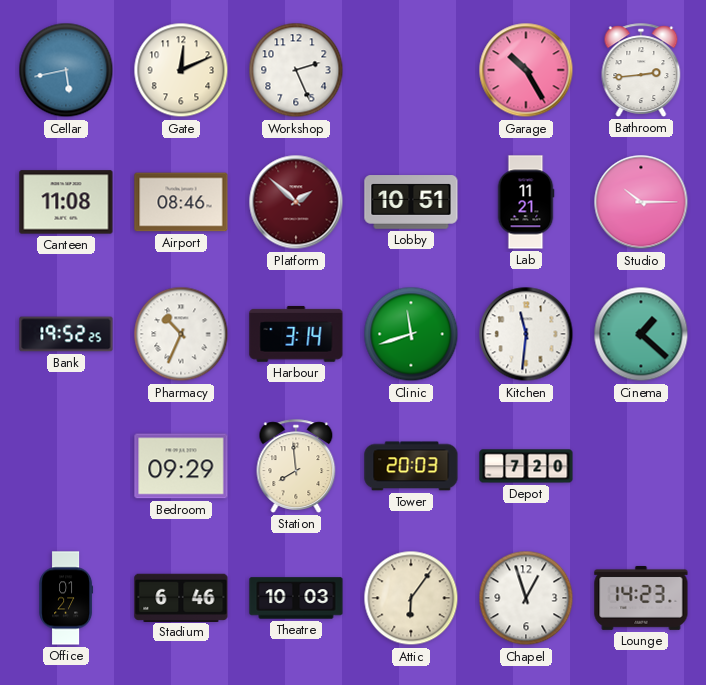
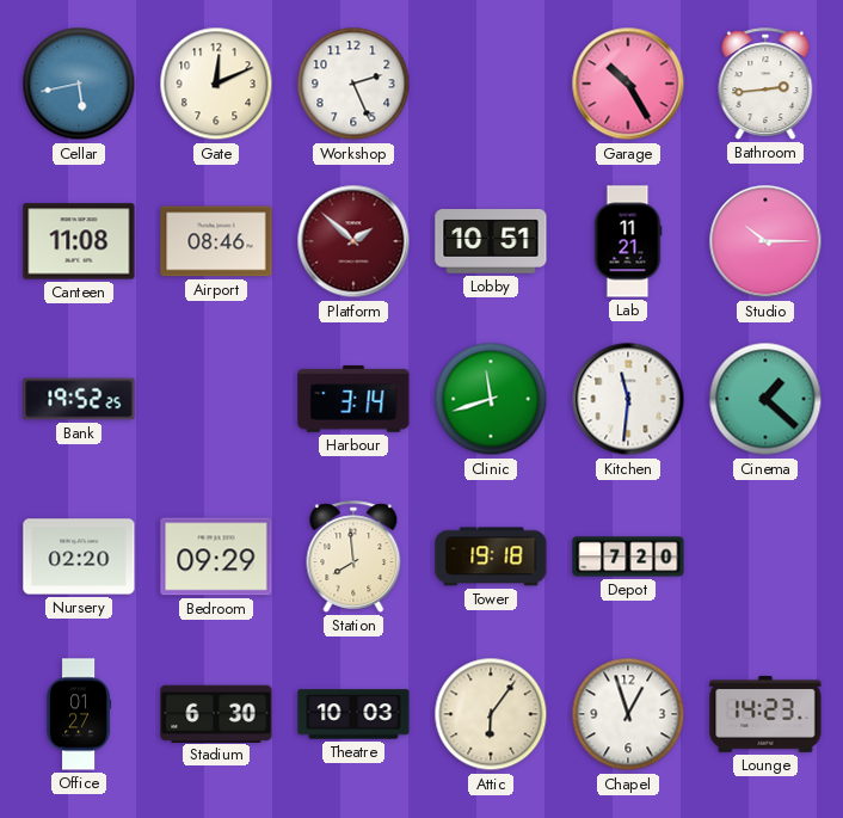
Pharmacy: 10:34 -> none
Nursery: none -> 02:20
Tower: 20:03 -> 19:18
Stadium: 6:46 -> 6:30
